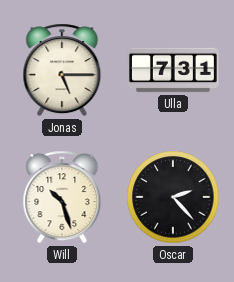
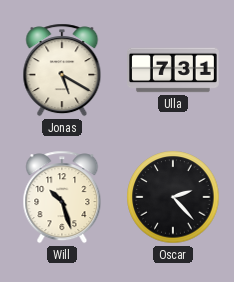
Jonas: 5:15 -> 5:20
